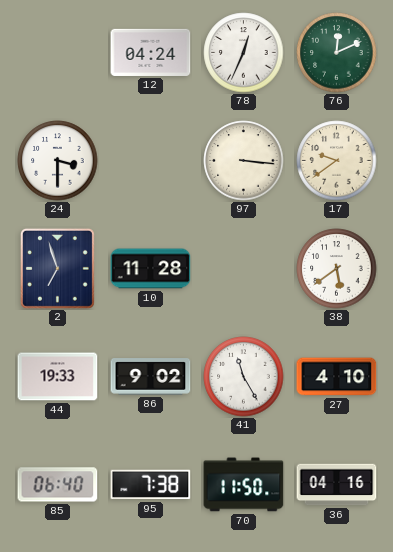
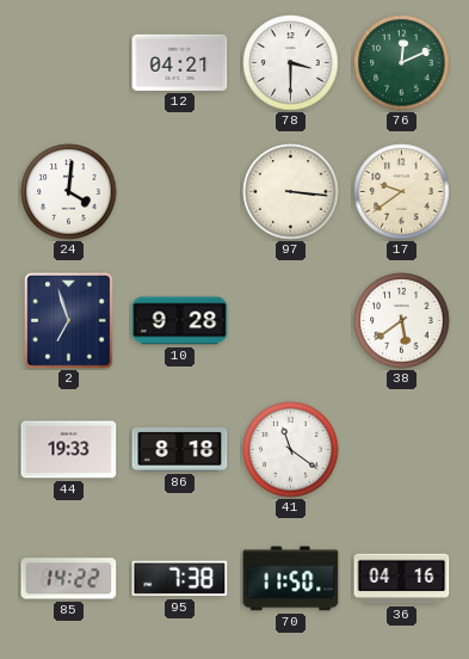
12: 04:24 -> 04:21
78: 12:34 -> 3:30
24: 3:30 -> 4:01
10: 11:28 -> 9:28
86: 9:02 -> 8:18
41: 11:25 -> 11:21
27: 4:10 -> none
85: 06:40 -> 14:22
